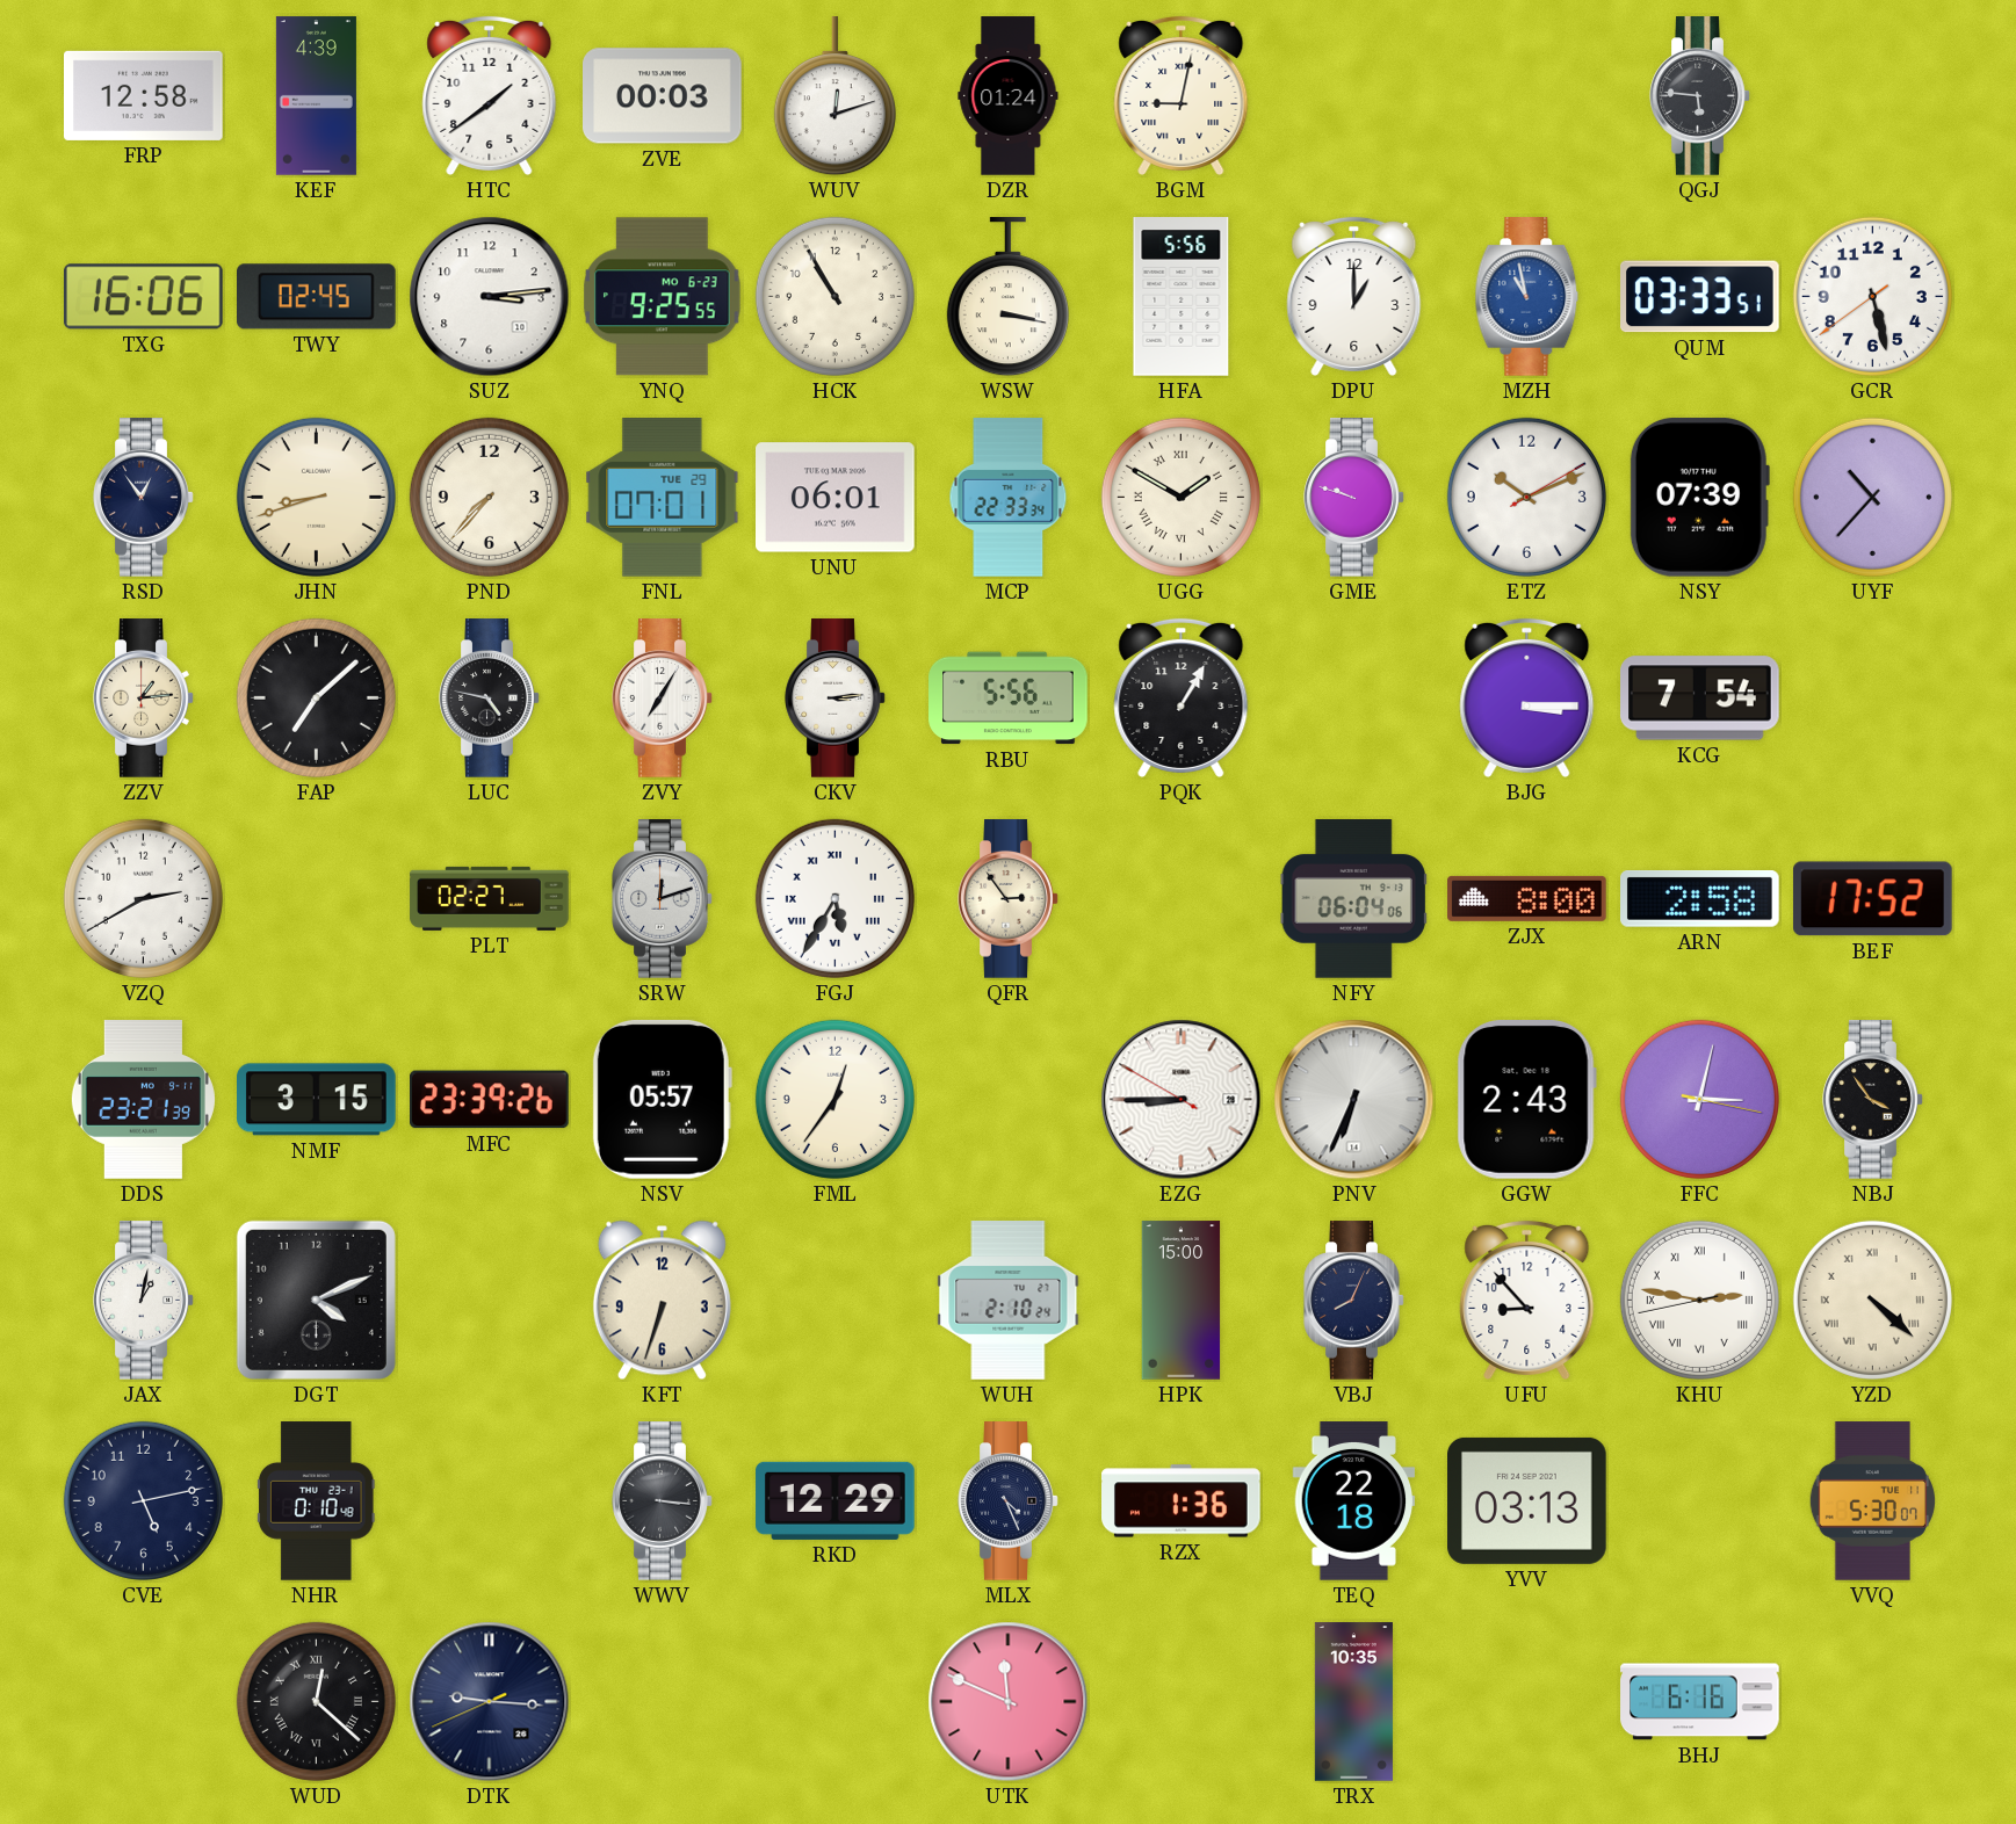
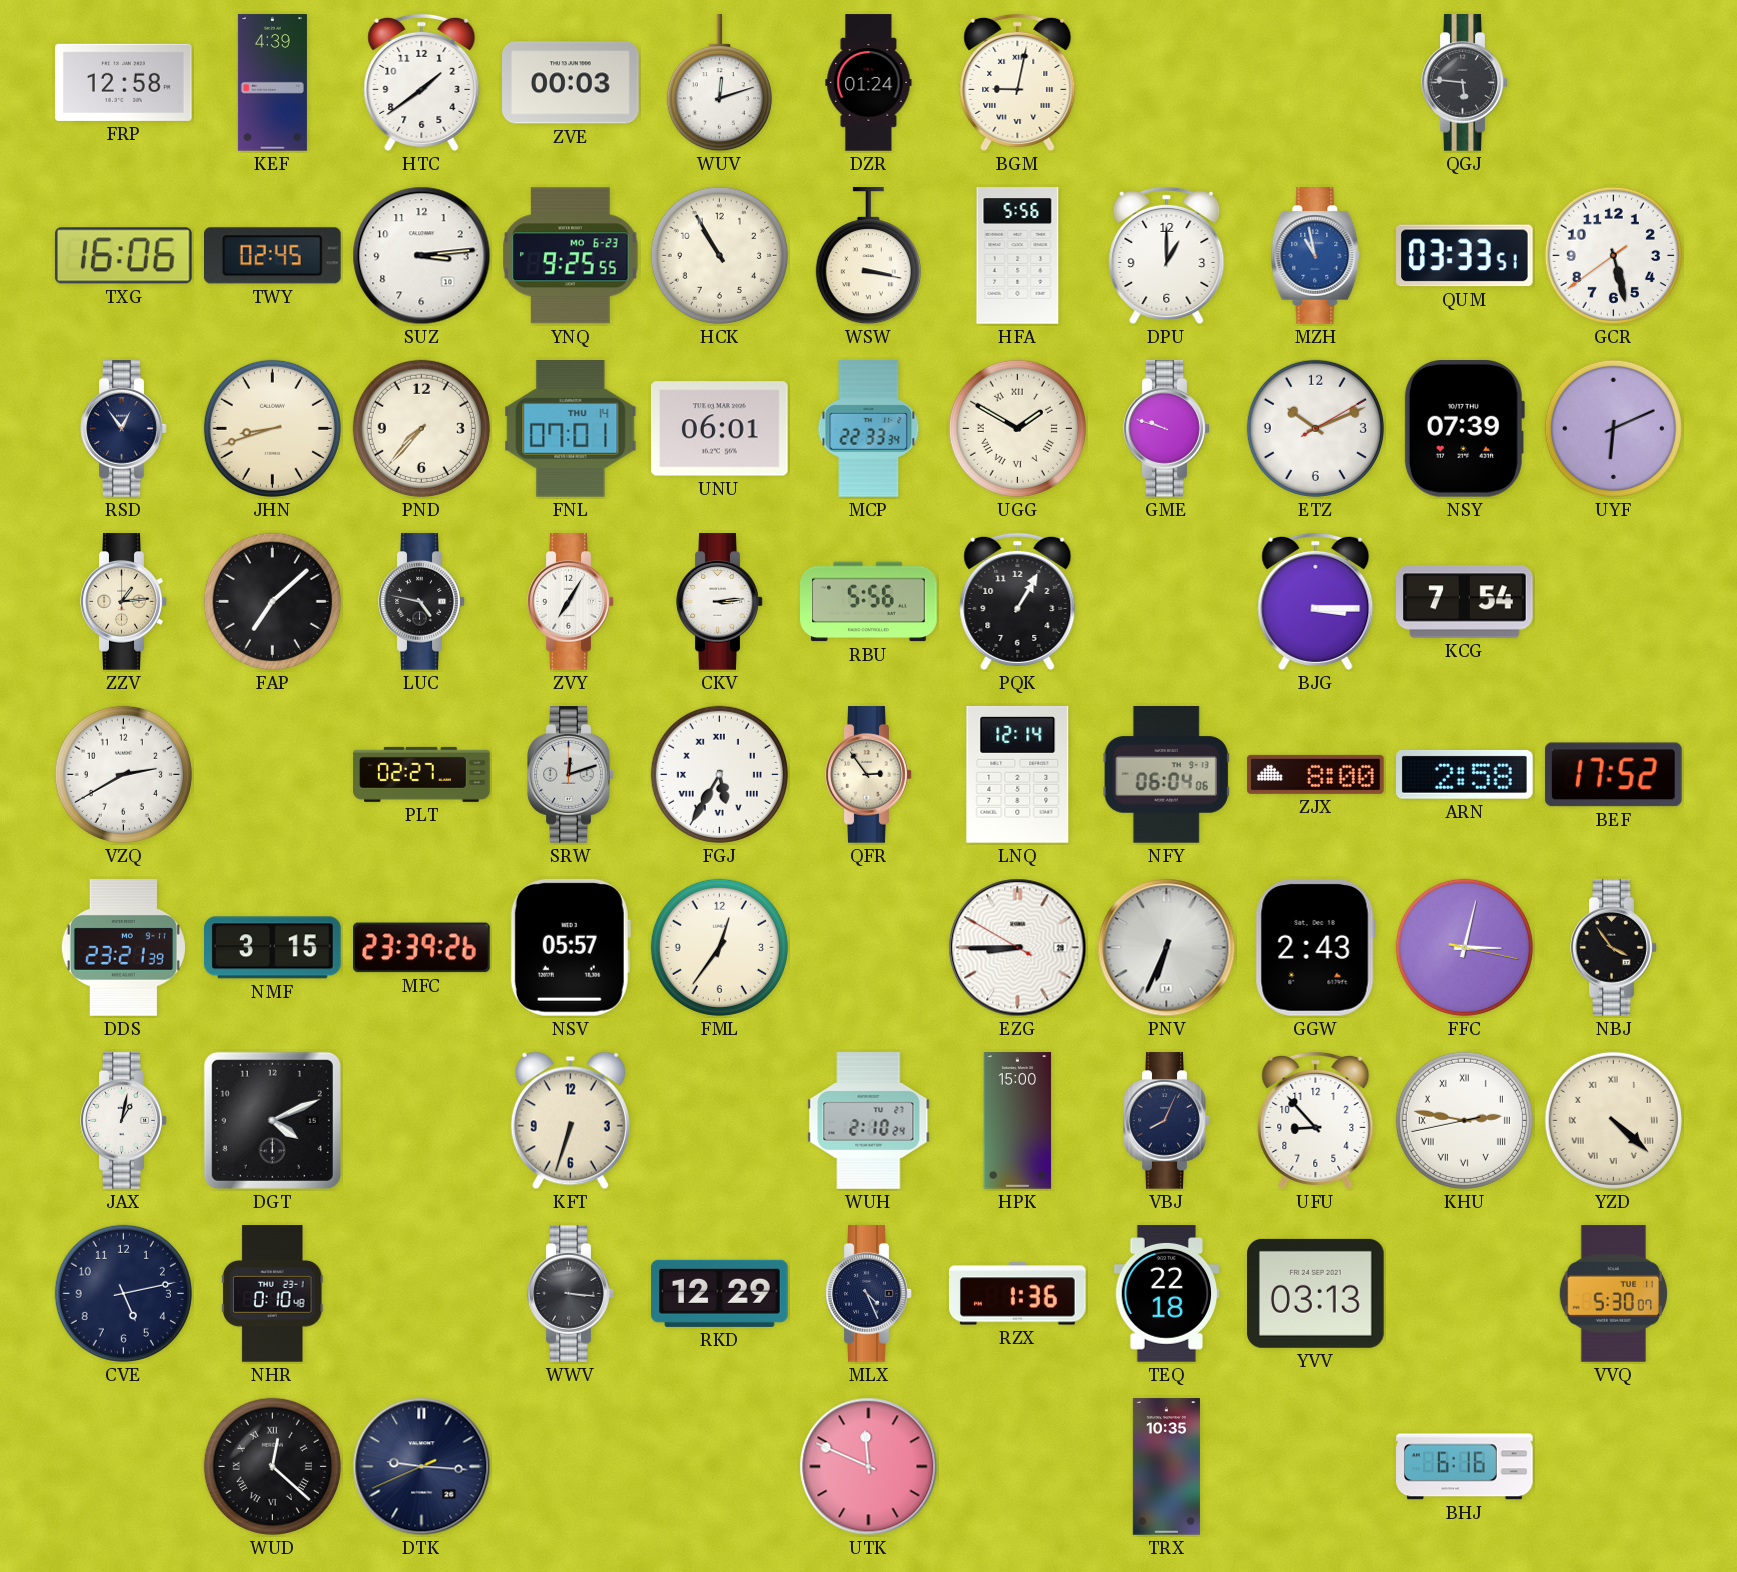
FNL date: TUE 29 -> THU 14
UYF: 10:37 -> 6:11
LNQ: none -> 12:14
